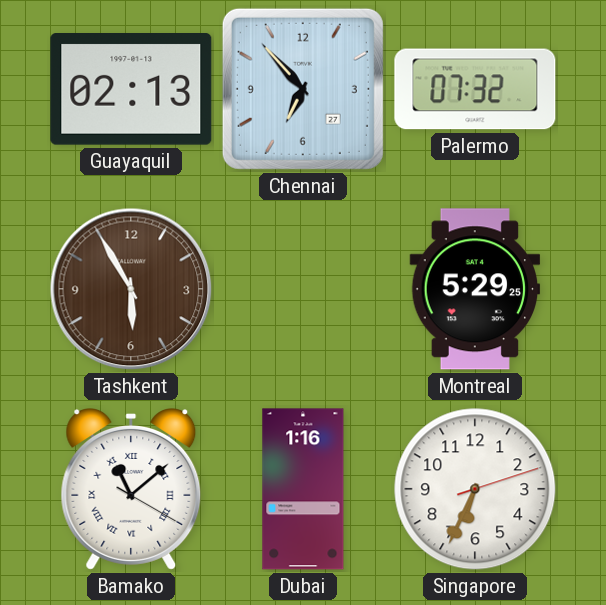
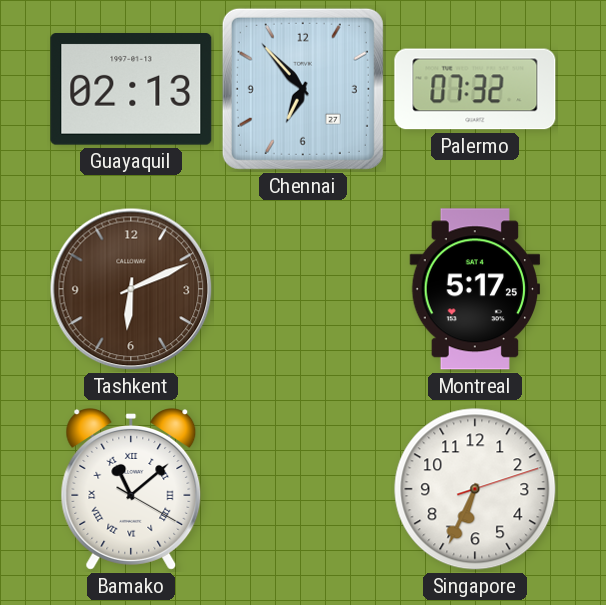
Tashkent: 5:55 -> 6:11
Montreal: 5:29 -> 5:17
Dubai: 1:16 -> none
